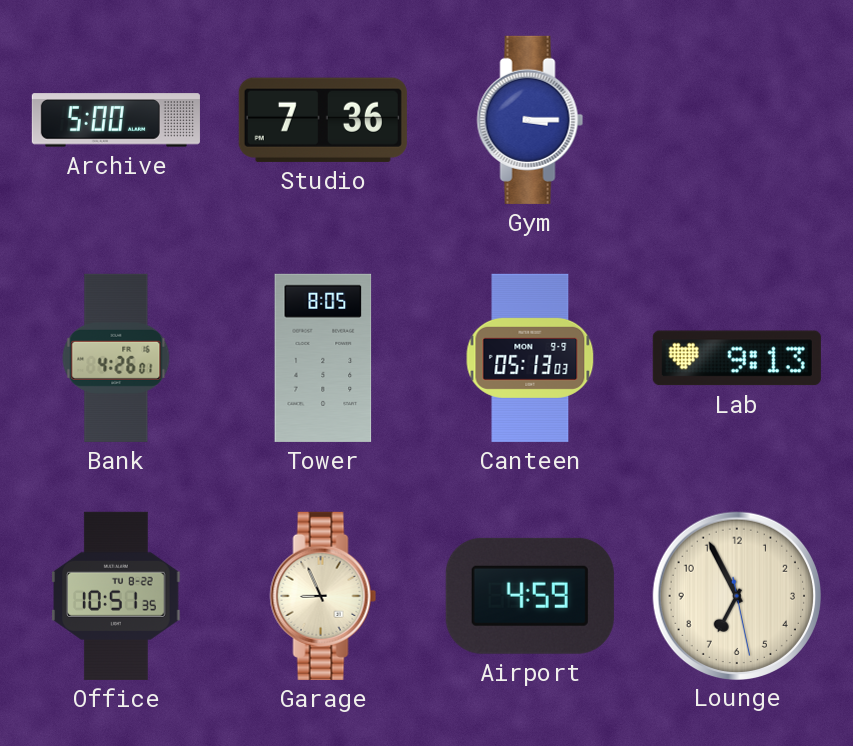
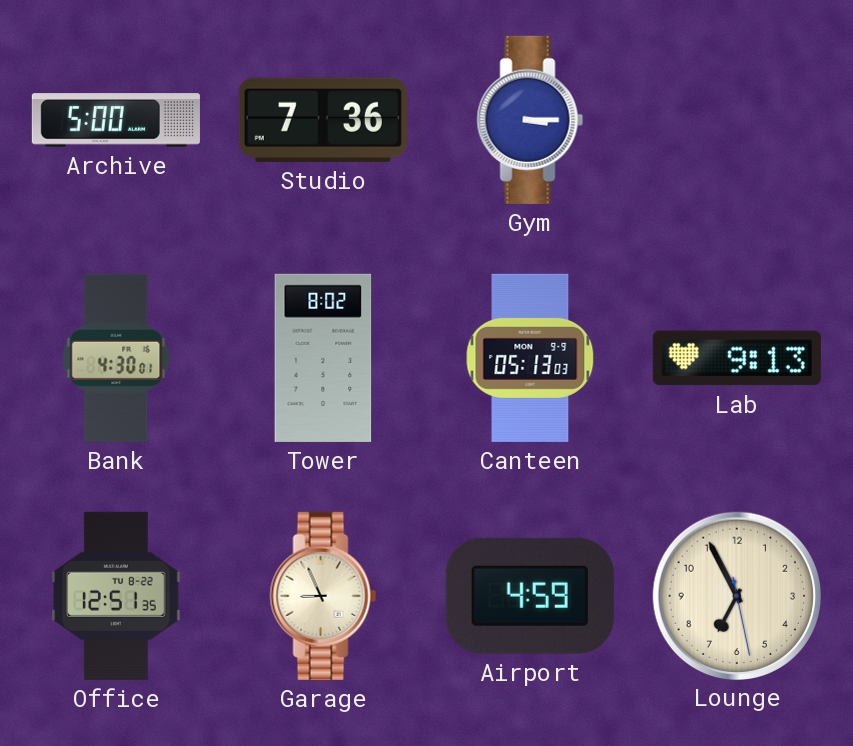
Bank: 4:26 -> 4:30
Tower: 8:05 -> 8:02
Office: 10:51 -> 12:51
